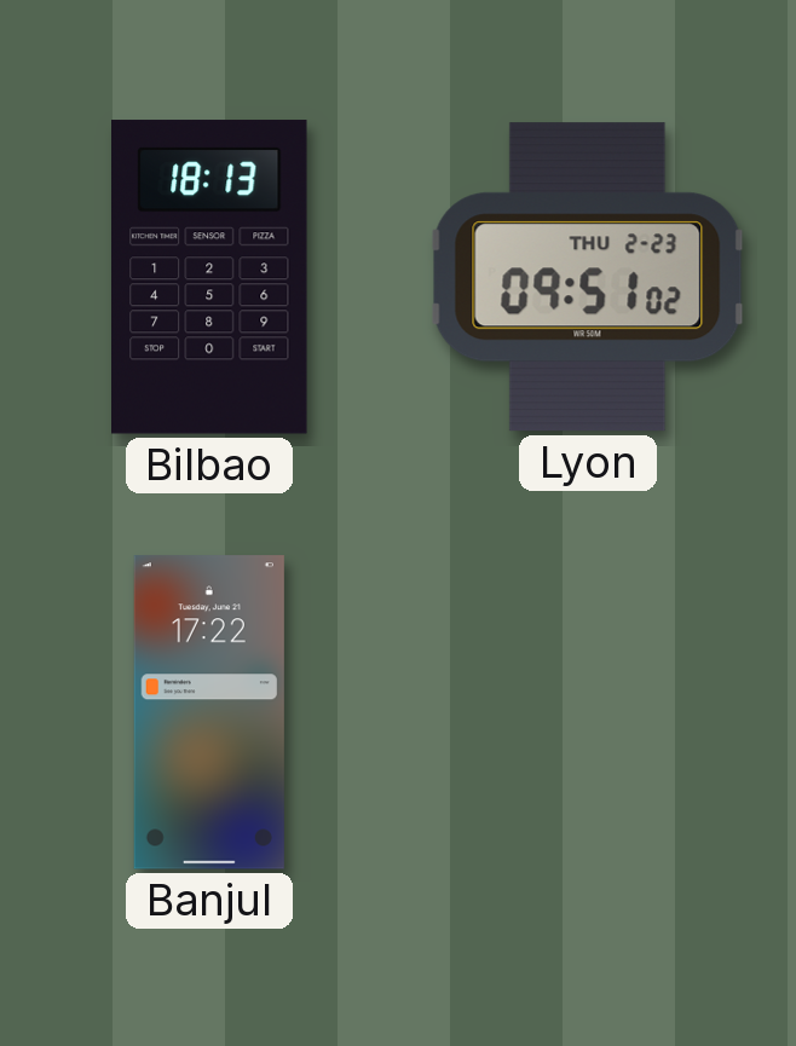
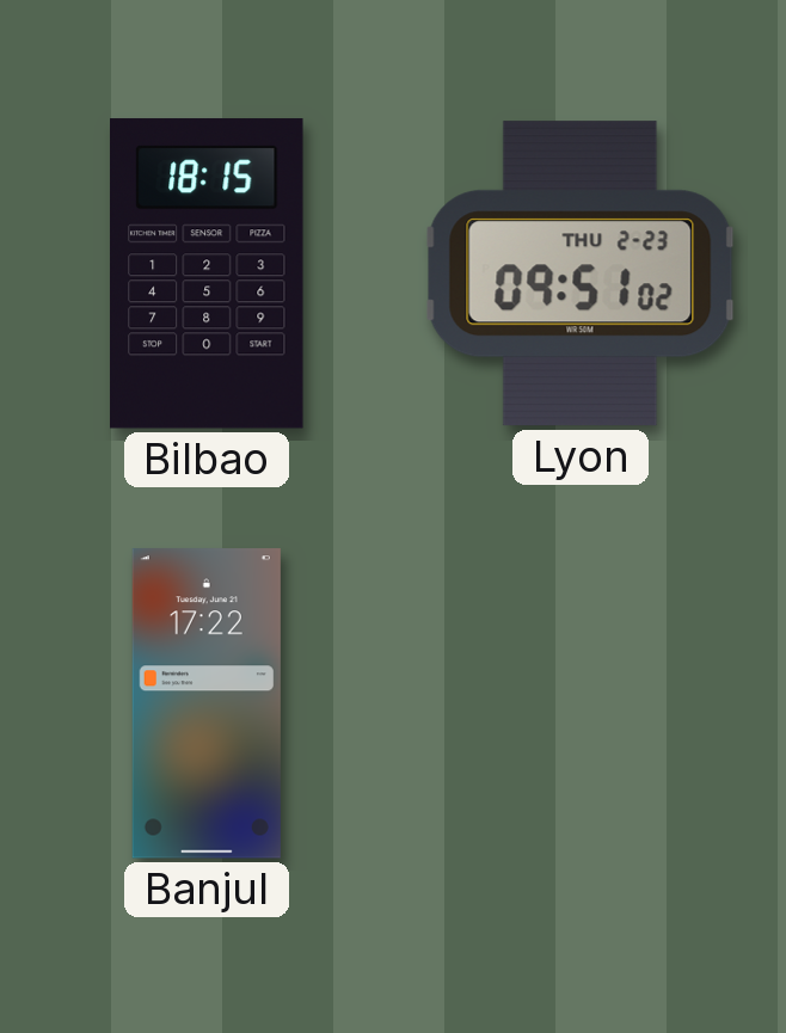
Bilbao: 18:13 -> 18:15
